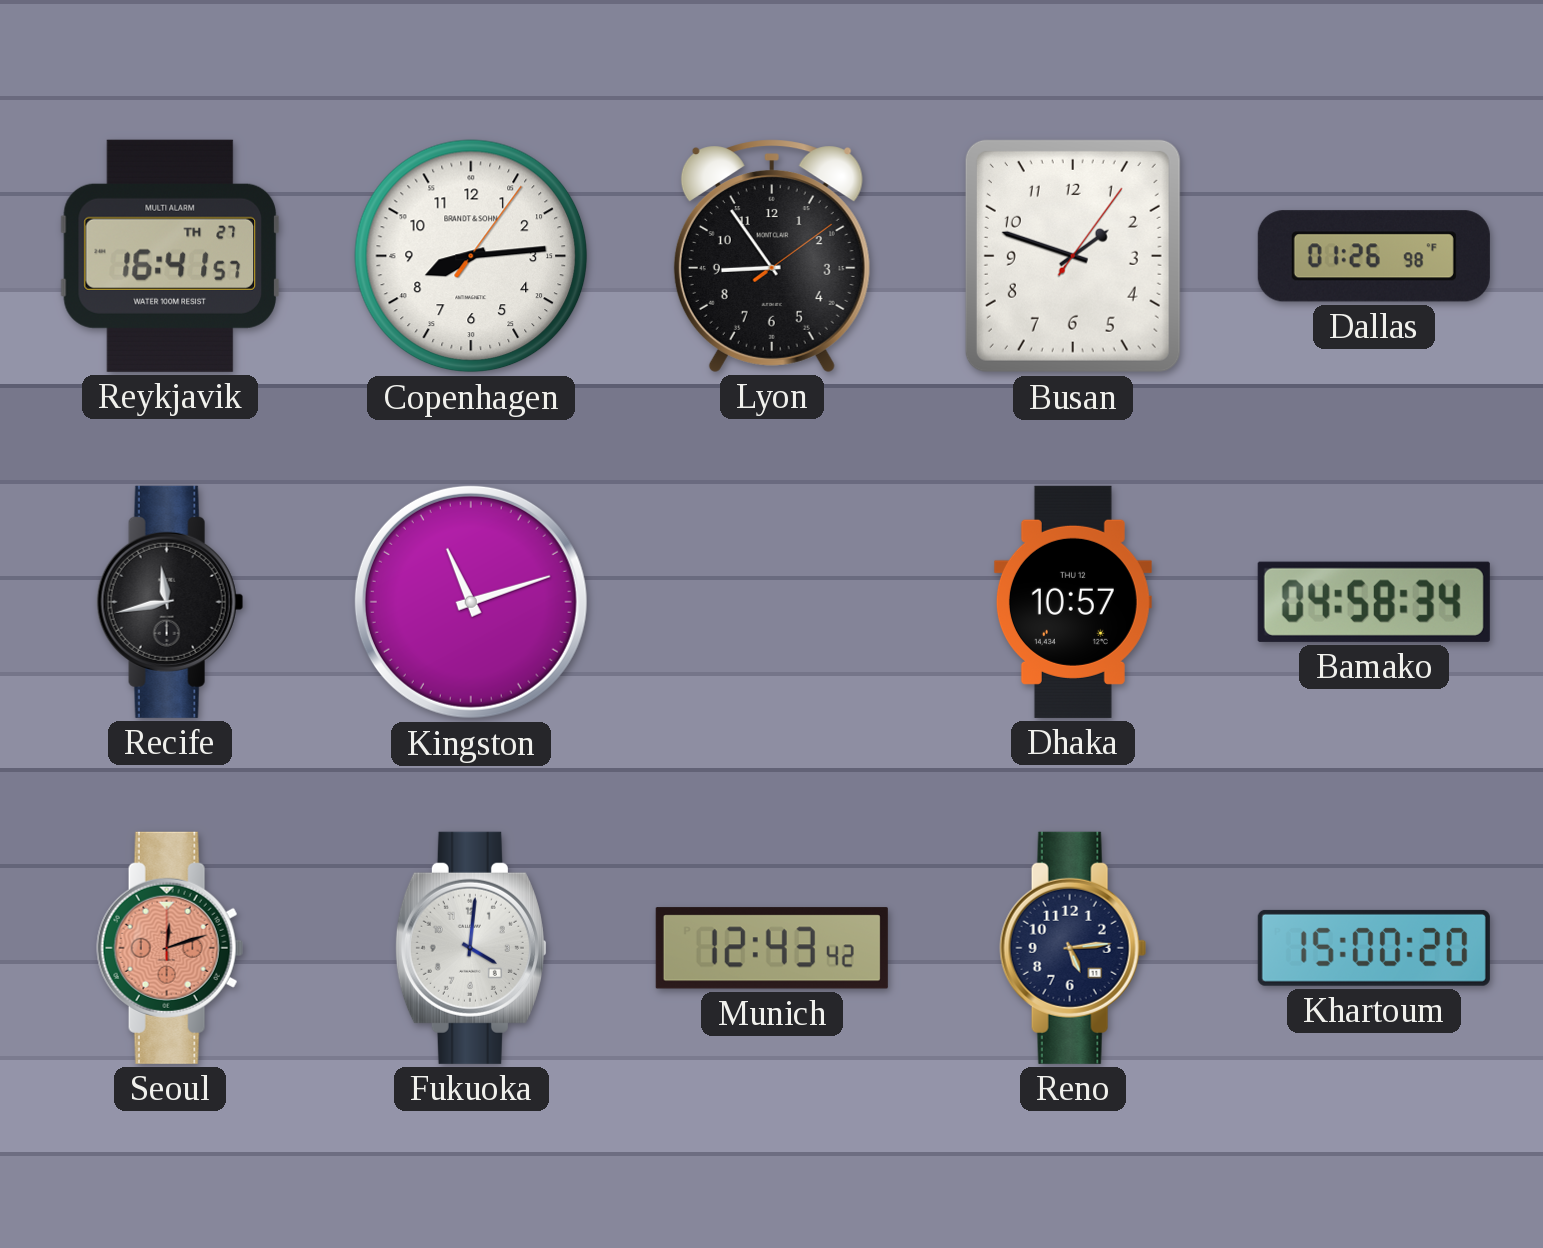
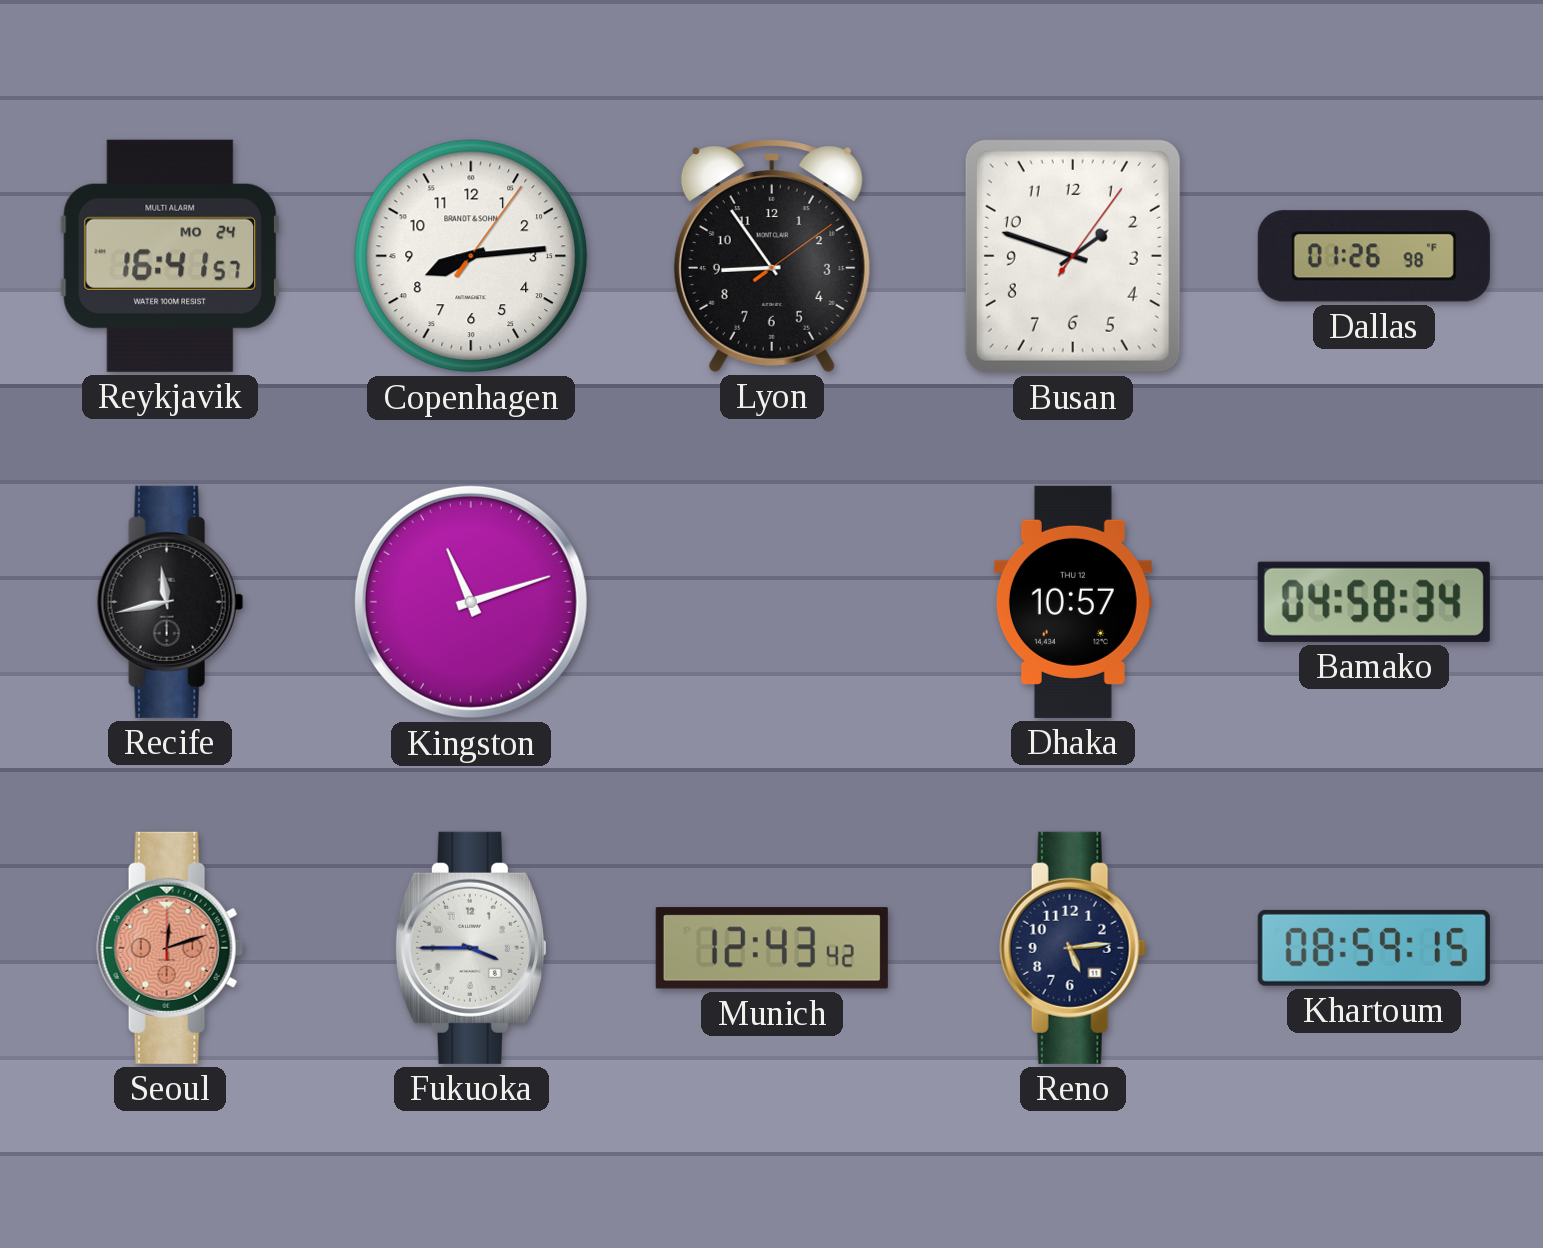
Reykjavik date: TH 27 -> MO 24
Fukuoka: 4:01 -> 3:45
Khartoum: 15:00 -> 08:59
